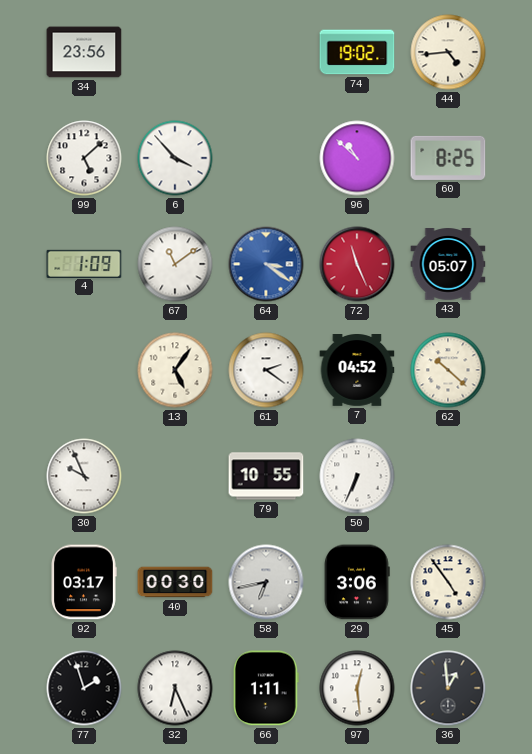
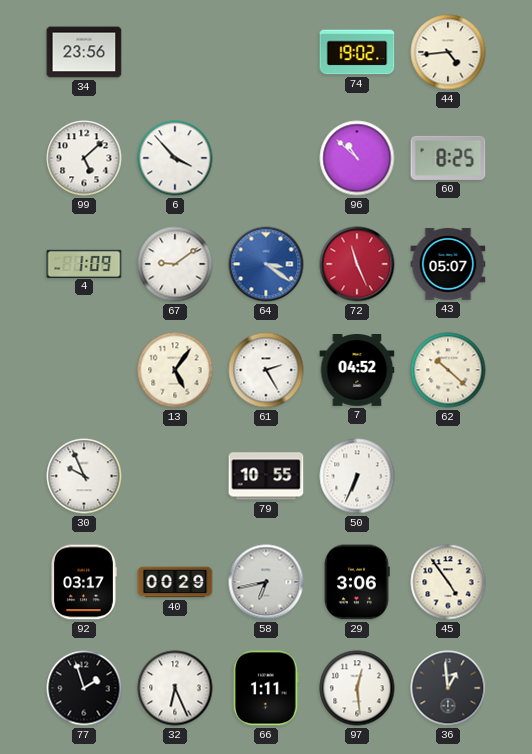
67: 11:09 -> 9:09
61: 2:21 -> 2:25
40: 00:30 -> 00:29
